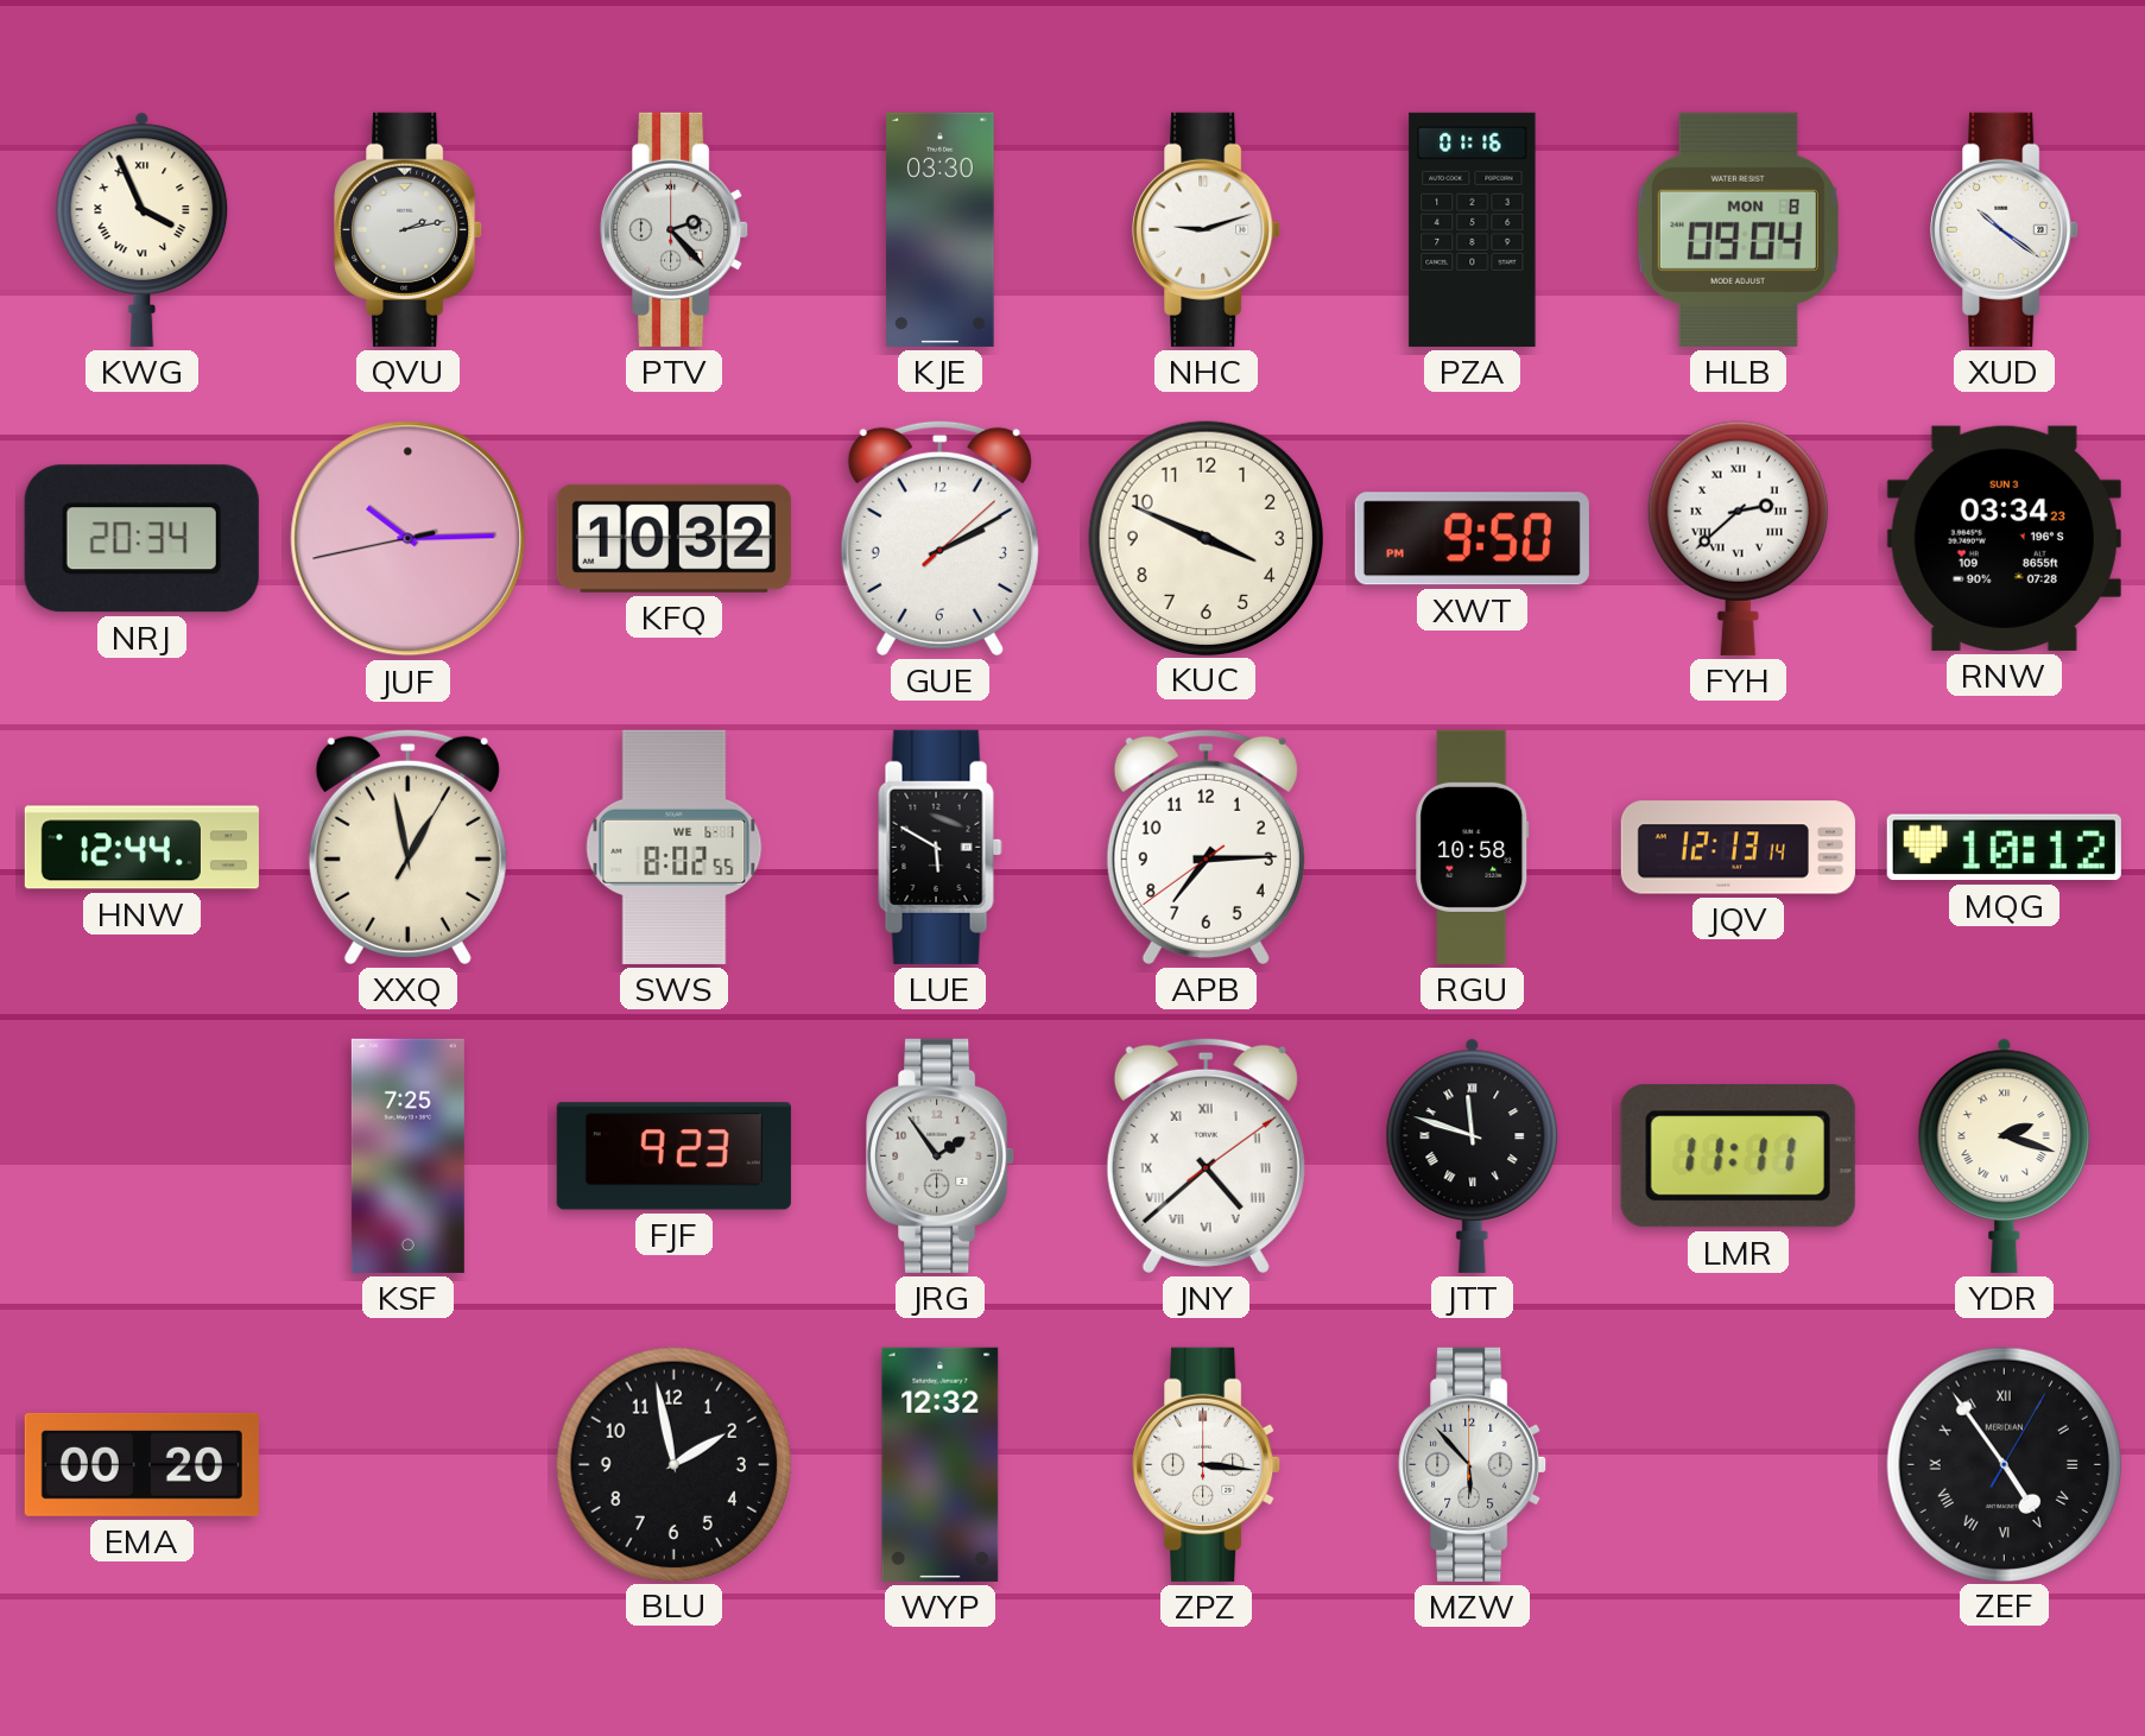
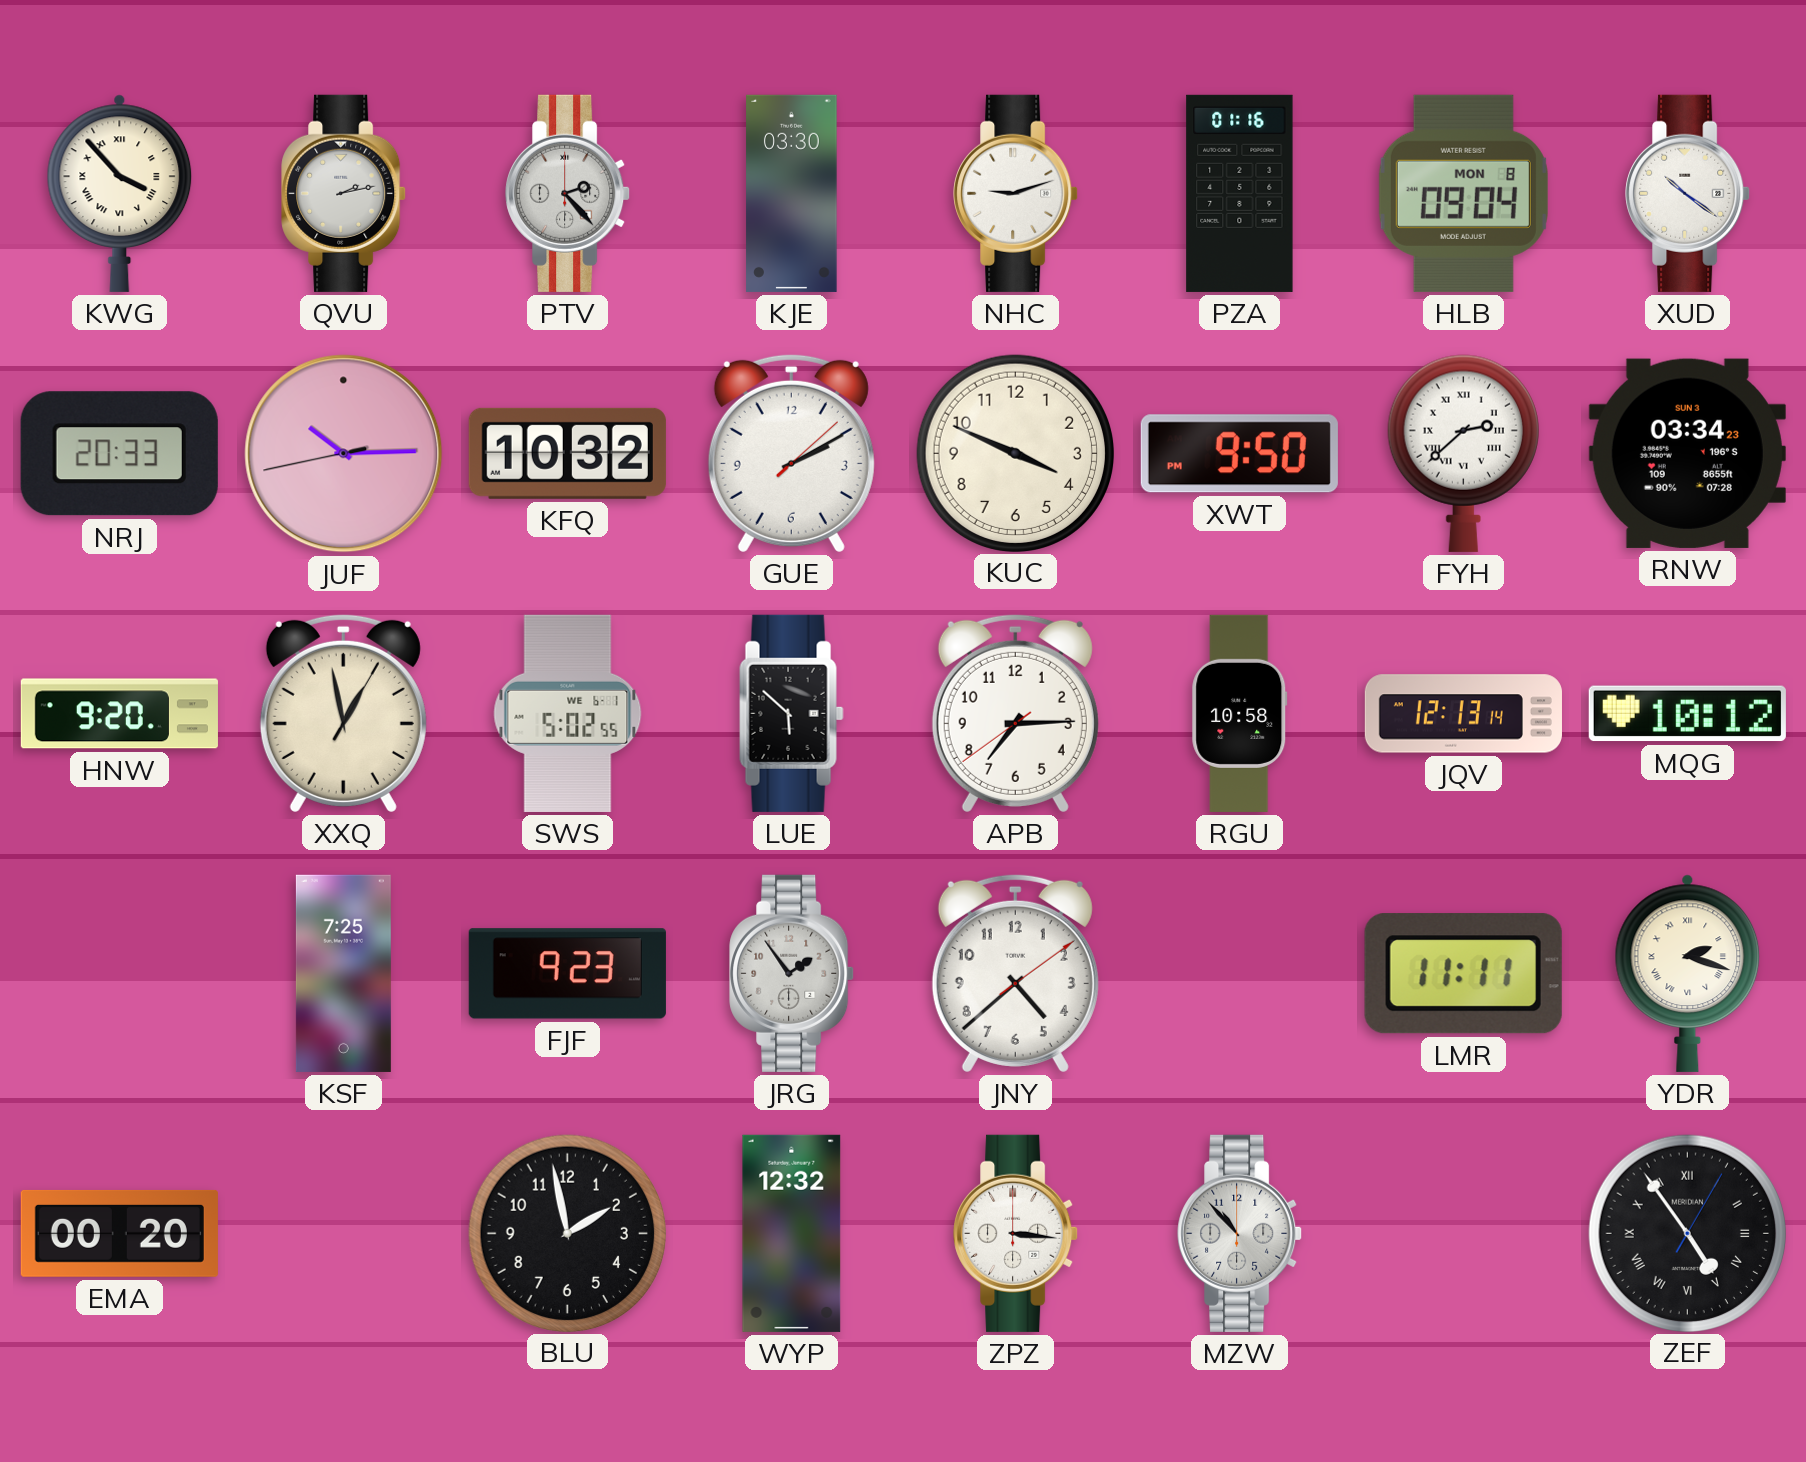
KWG: 3:56 -> 3:53
NRJ: 20:34 -> 20:33
HNW: 12:44 -> 9:20
SWS: 8:02 -> 5:02
LUE: 5:50 -> 5:52
JNY numerals: Roman -> Arabic
JTT: 11:48 -> none
MZW: 5:53 -> 10:53
